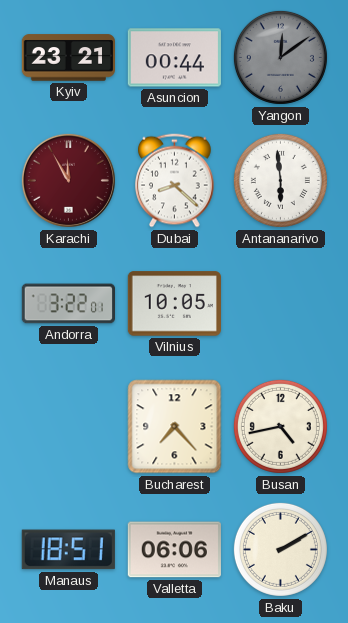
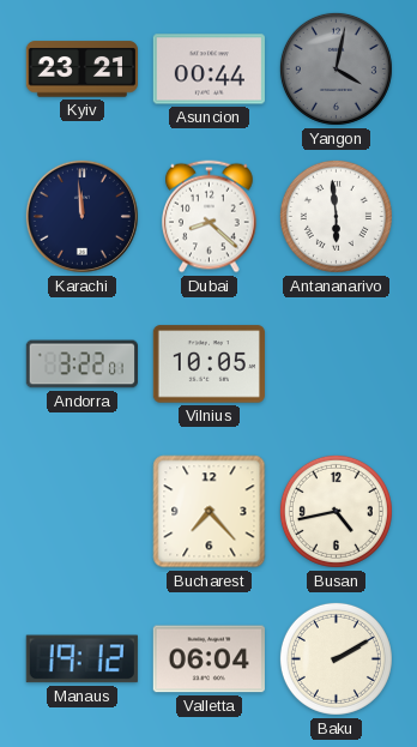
Yangon: 12:09 -> 4:02
Karachi: 11:55 -> 11:59
Karachi dial: burgundy -> navy
Manaus: 18:51 -> 19:12
Valletta: 06:06 -> 06:04
